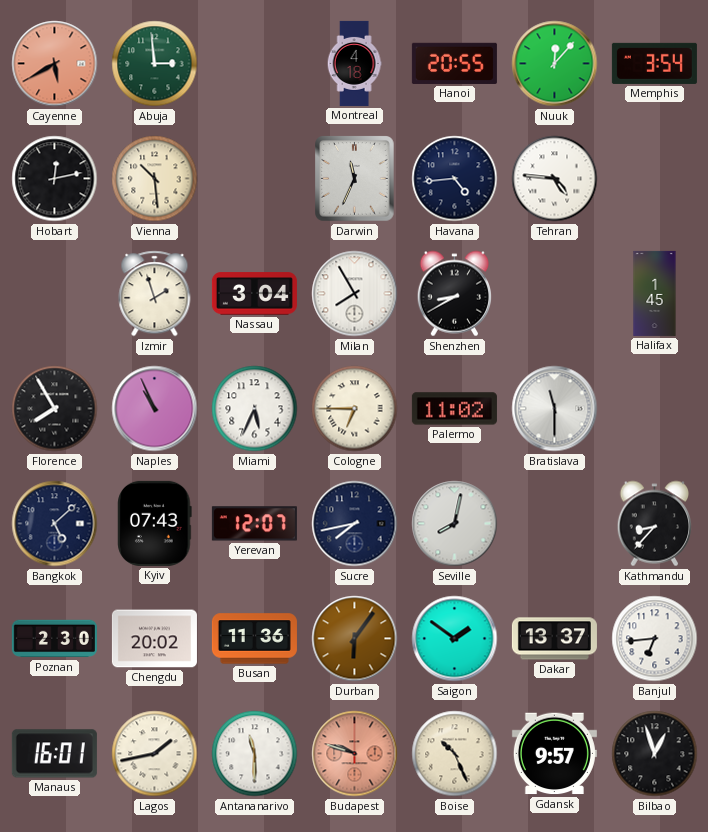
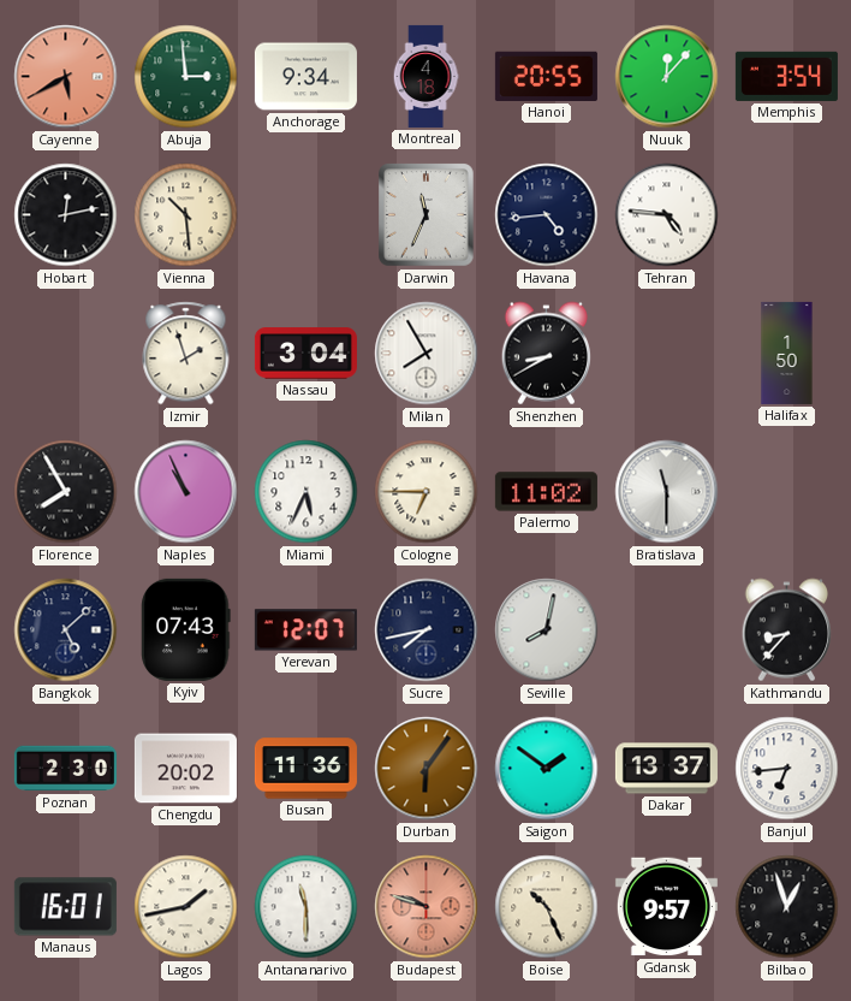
Anchorage: none -> 9:34
Halifax: 1:45 -> 1:50
